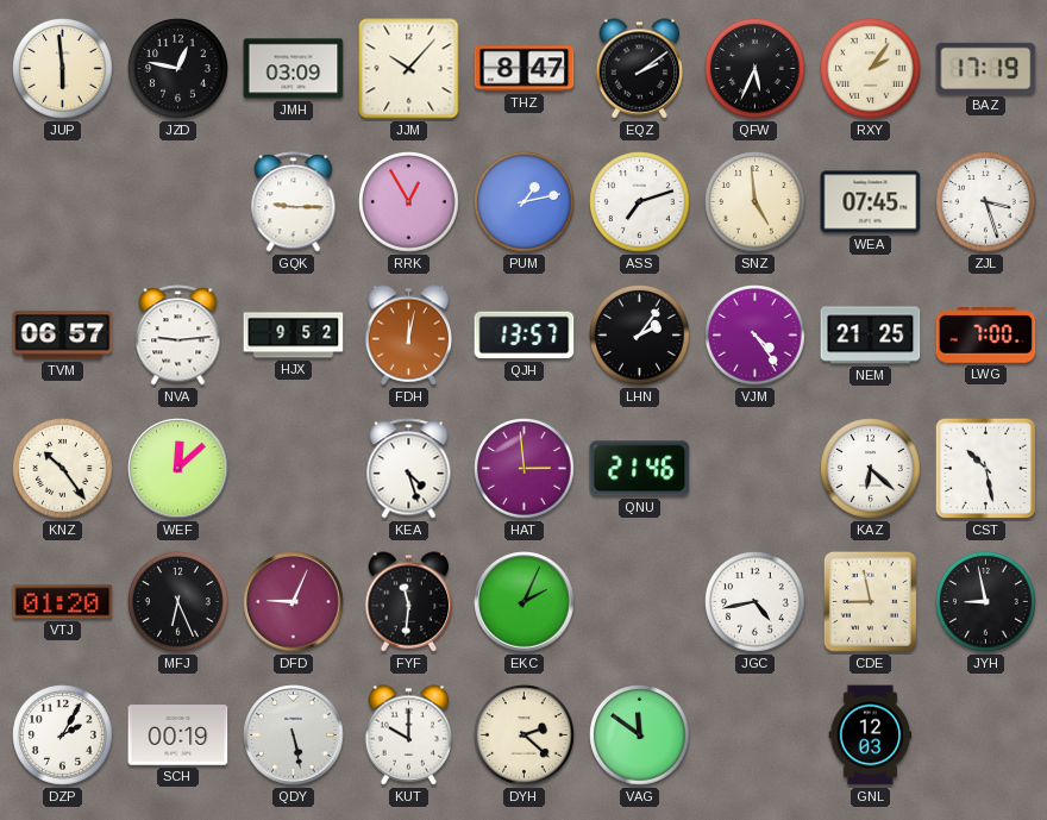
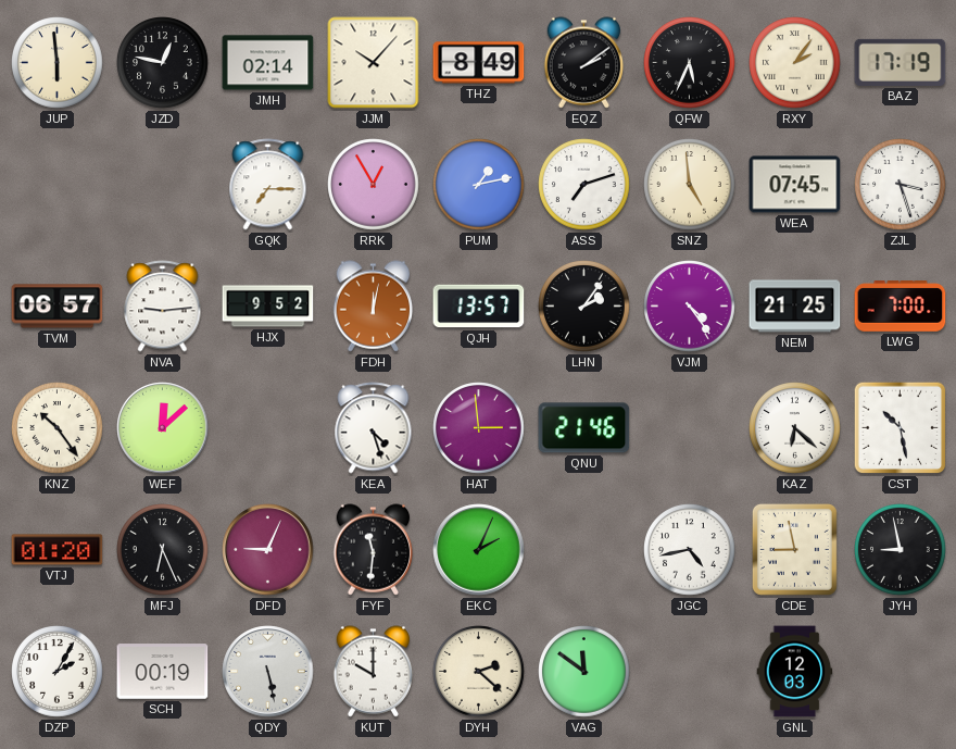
JMH: 03:09 -> 02:14
THZ: 8:47 -> 8:49
GQK: 9:15 -> 7:15
